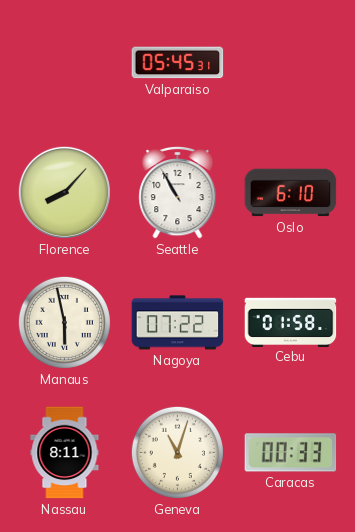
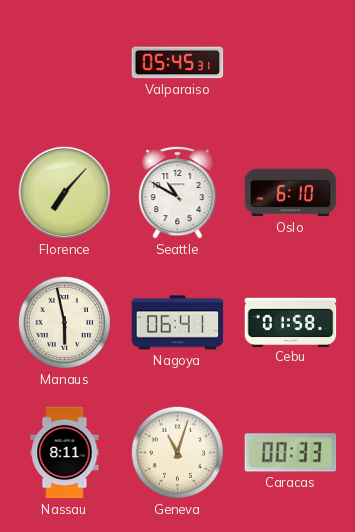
Florence: 8:07 -> 7:07
Seattle: 10:55 -> 10:50
Nagoya: 07:22 -> 06:41
